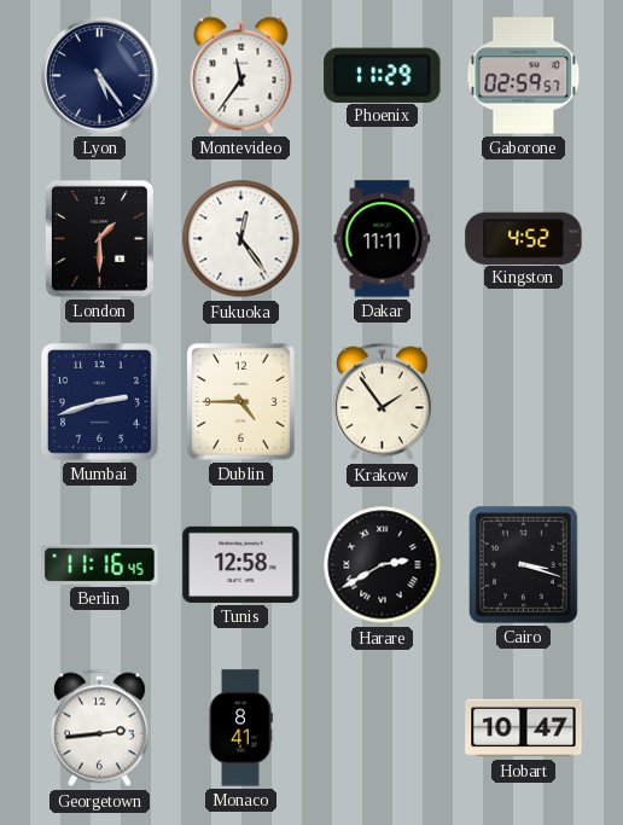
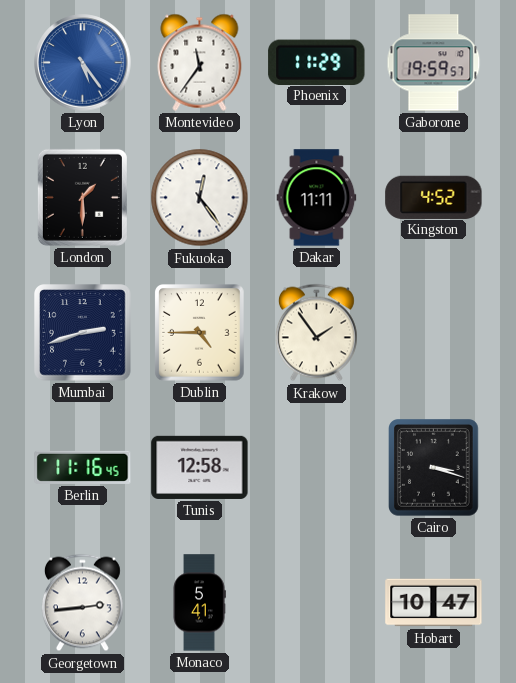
Lyon dial: navy -> blue
Gaborone: 02:59 -> 19:59
Harare: 2:40 -> none
Monaco: 8:41 -> 5:41
